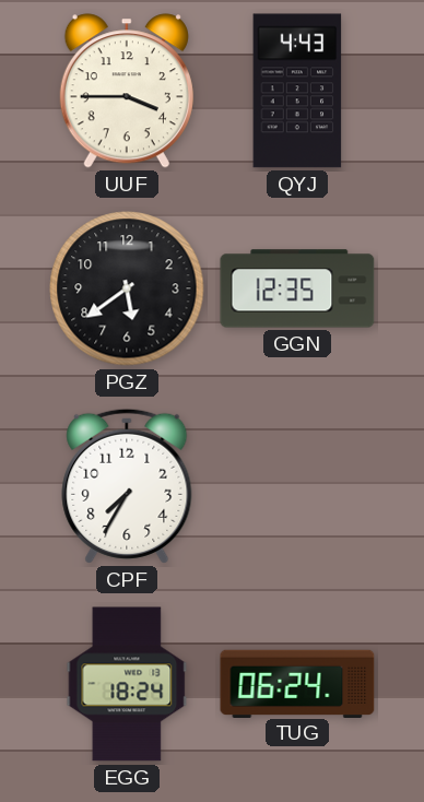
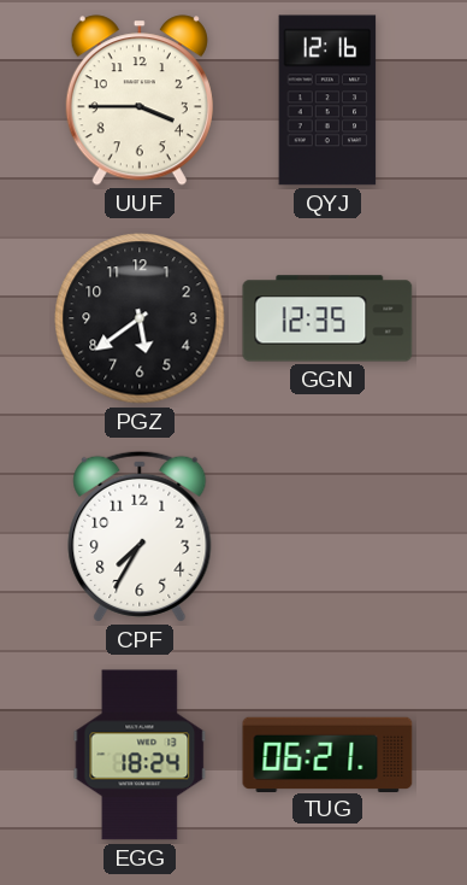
QYJ: 4:43 -> 12:16
TUG: 06:24 -> 06:21
